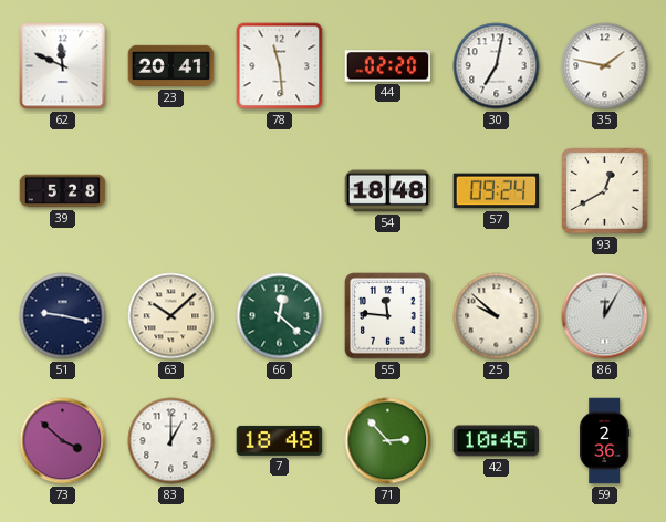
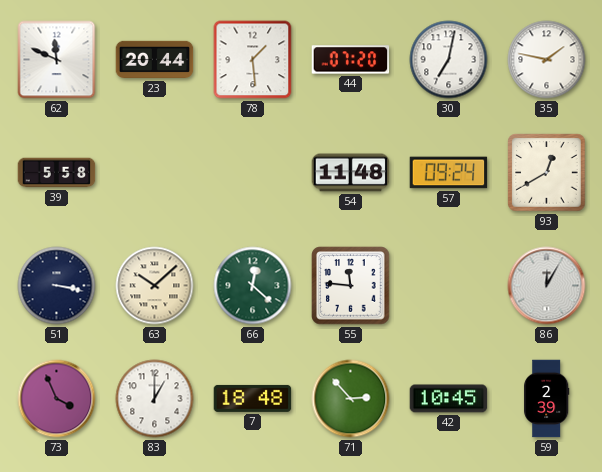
23: 20:41 -> 20:44
78: 11:29 -> 1:29
44: 02:20 -> 07:20
39: 5:28 -> 5:58
54: 18:48 -> 11:48
51: 9:17 -> 3:17
25: 9:52 -> none
73: 3:52 -> 3:56
59: 2:36 -> 2:39
